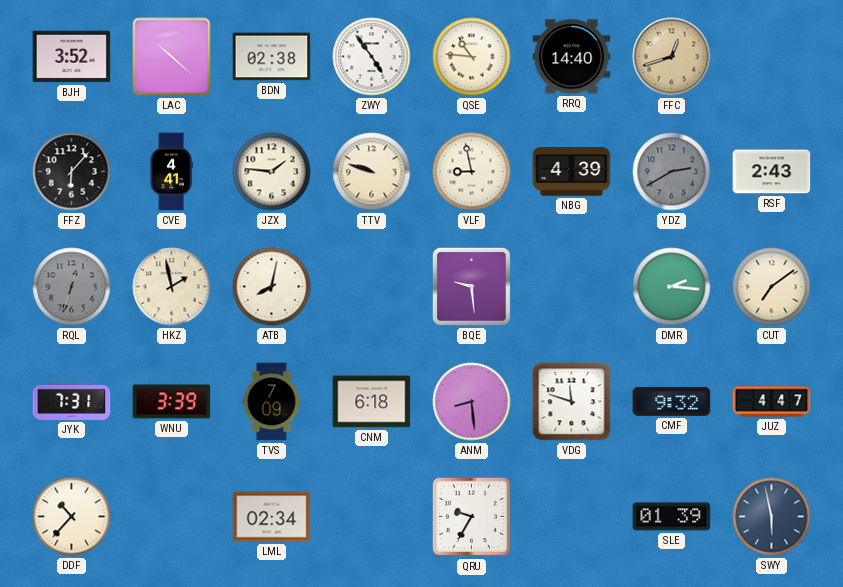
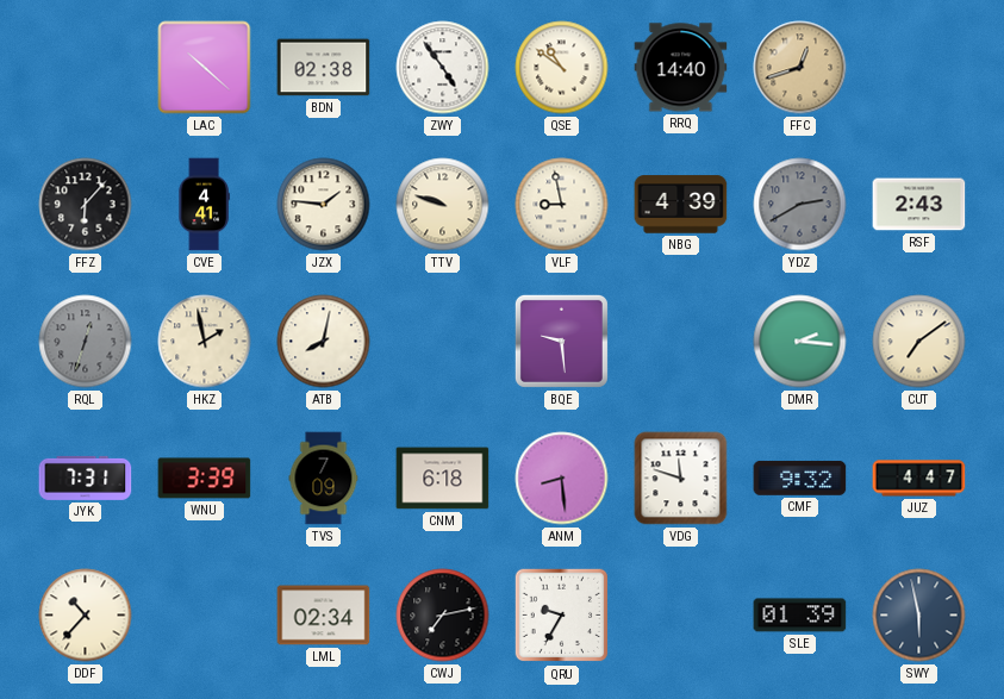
BJH: 3:52 -> none
QSE: 10:46 -> 10:51
CWJ: none -> 7:13
